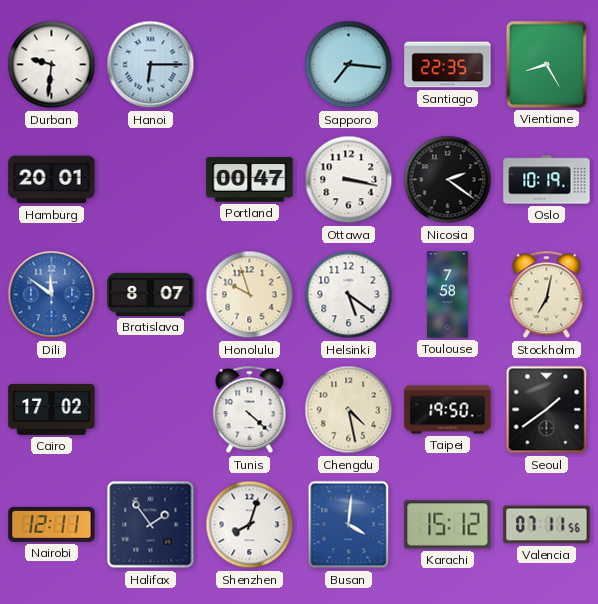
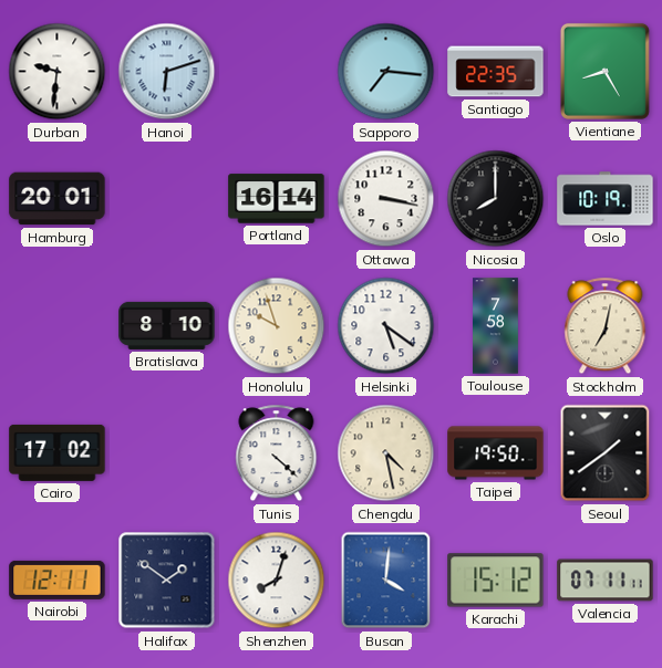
Hanoi: 6:15 -> 6:12
Portland: 00:47 -> 16:14
Nicosia: 2:21 -> 8:00
Dili: 11:51 -> none
Bratislava: 8:07 -> 8:10
Halifax: 1:54 -> 1:51
Valencia: 07:11:56 -> 07:11:11
